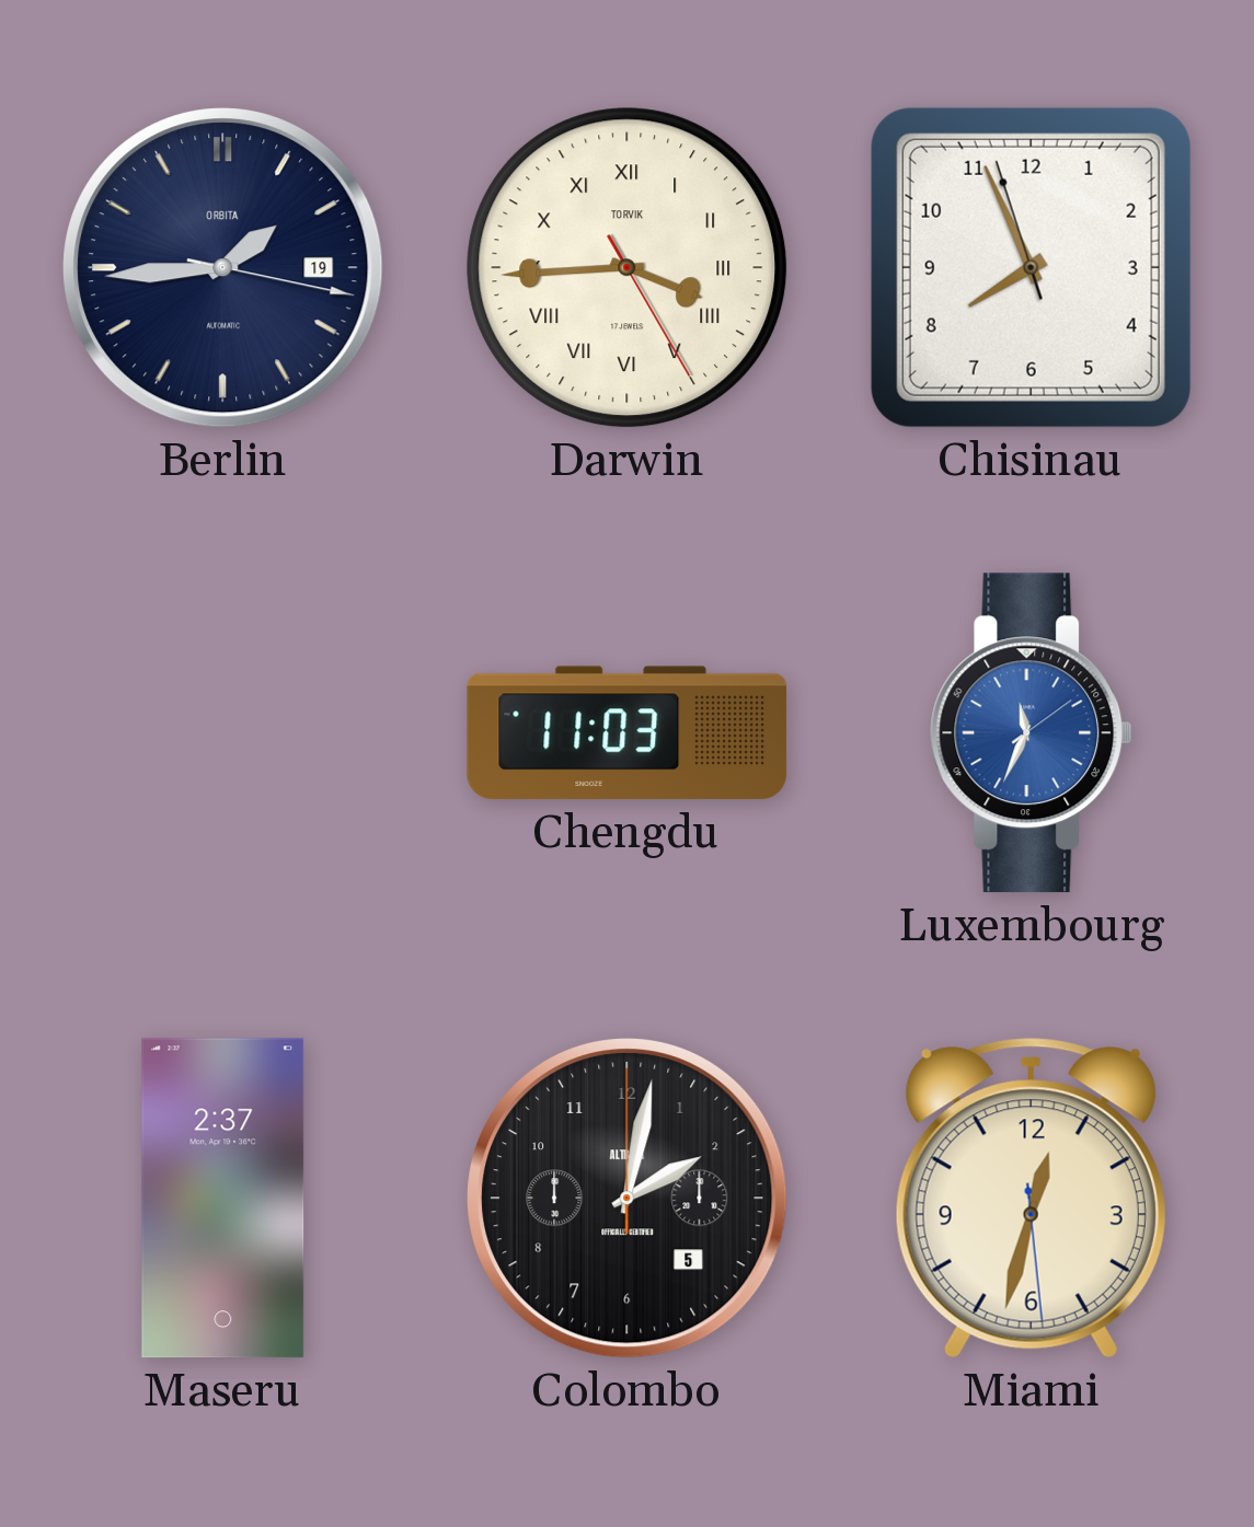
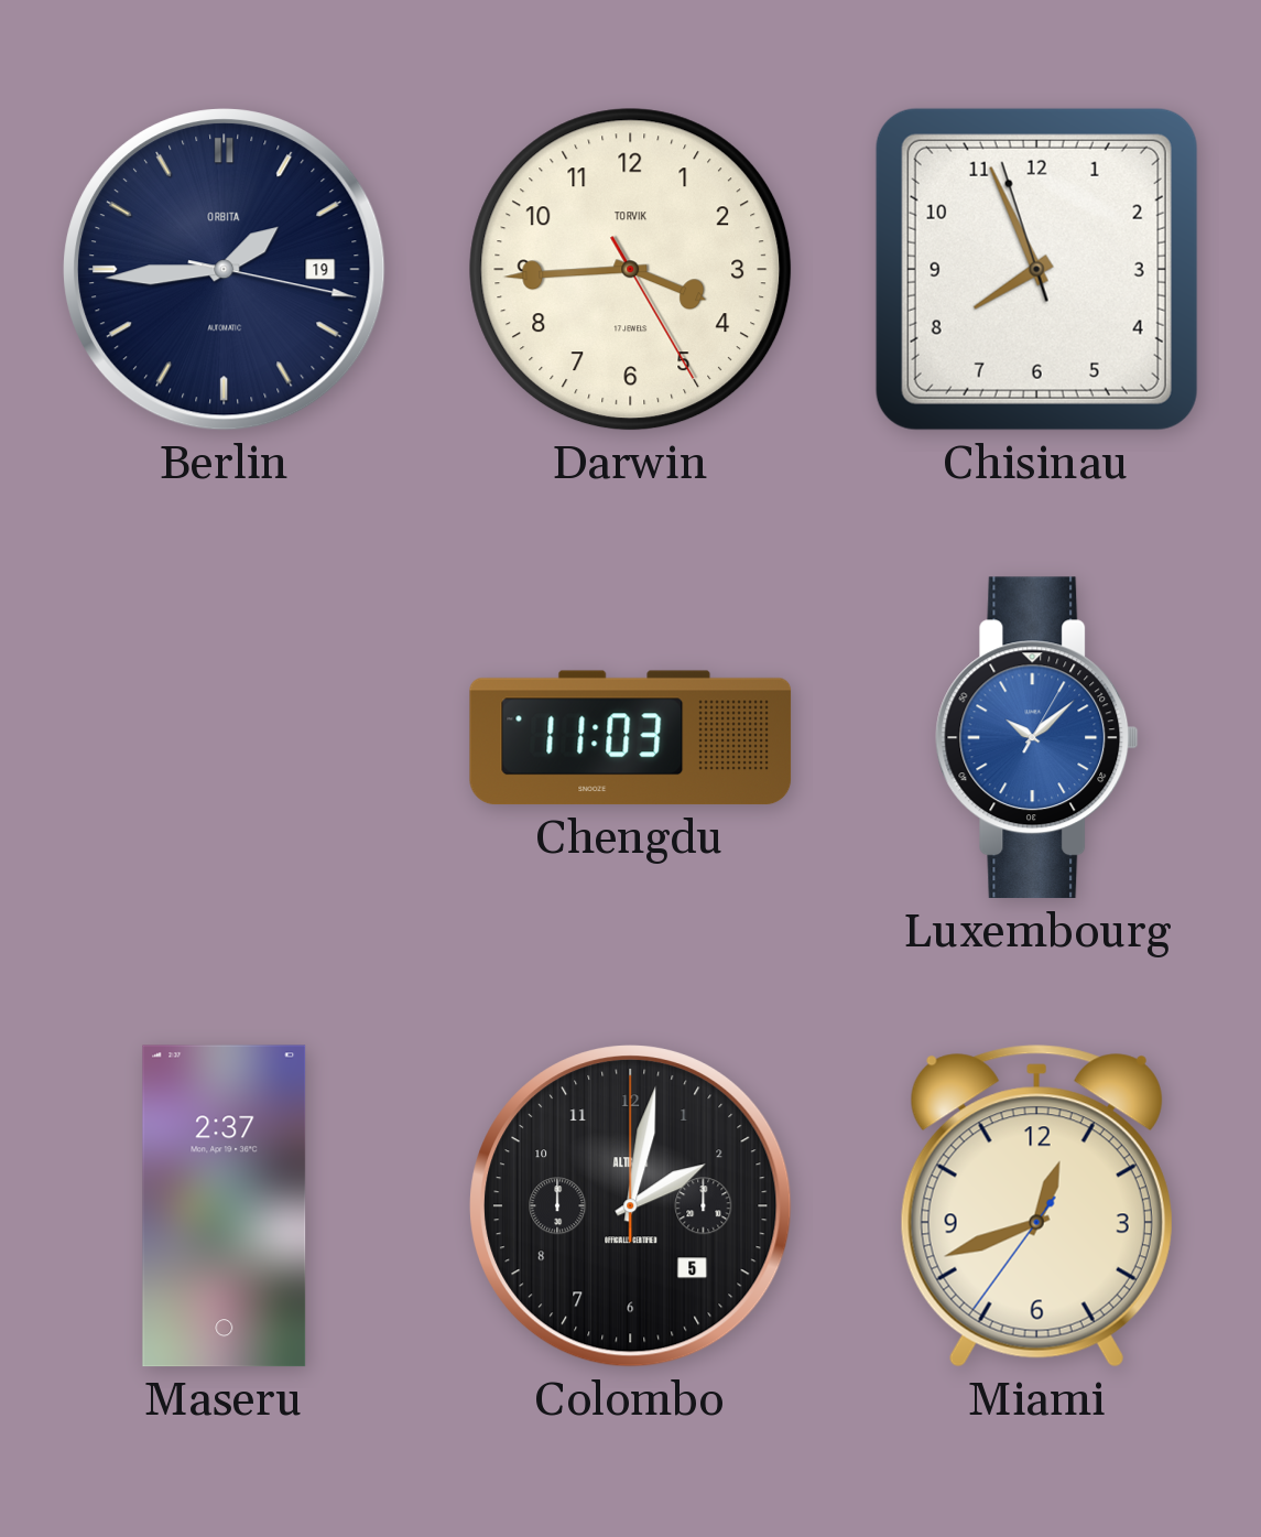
Darwin numerals: Roman -> Arabic
Luxembourg: 11:34 -> 10:08
Miami: 12:32 -> 12:41
